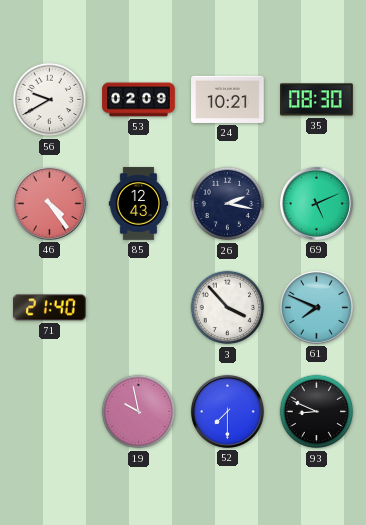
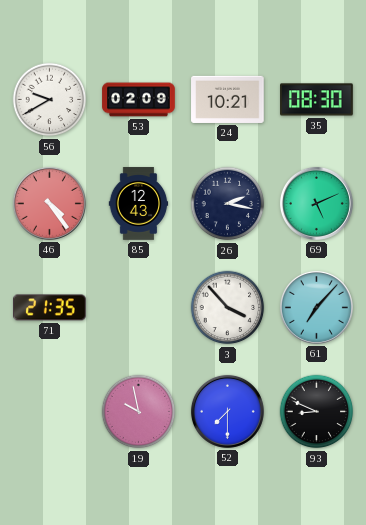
71: 21:40 -> 21:35
61: 7:49 -> 7:07
